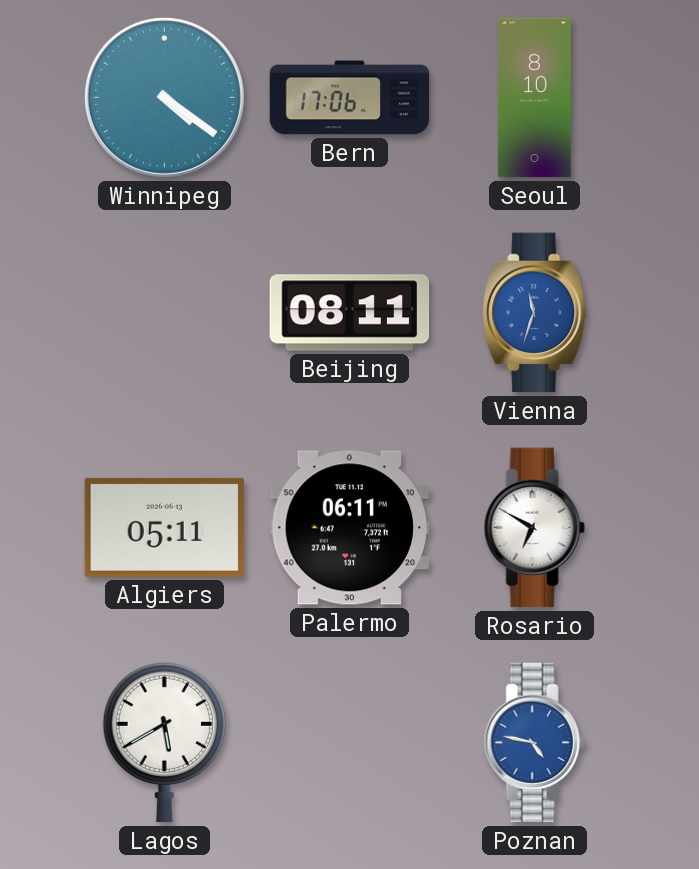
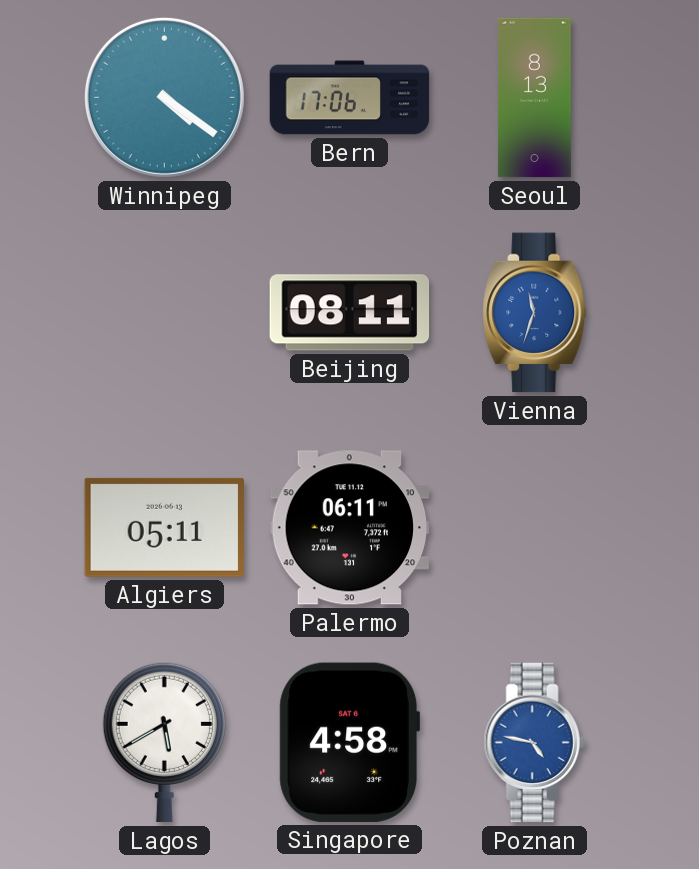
Seoul: 8:10 -> 8:13
Rosario: 6:50 -> none
Singapore: none -> 4:58
